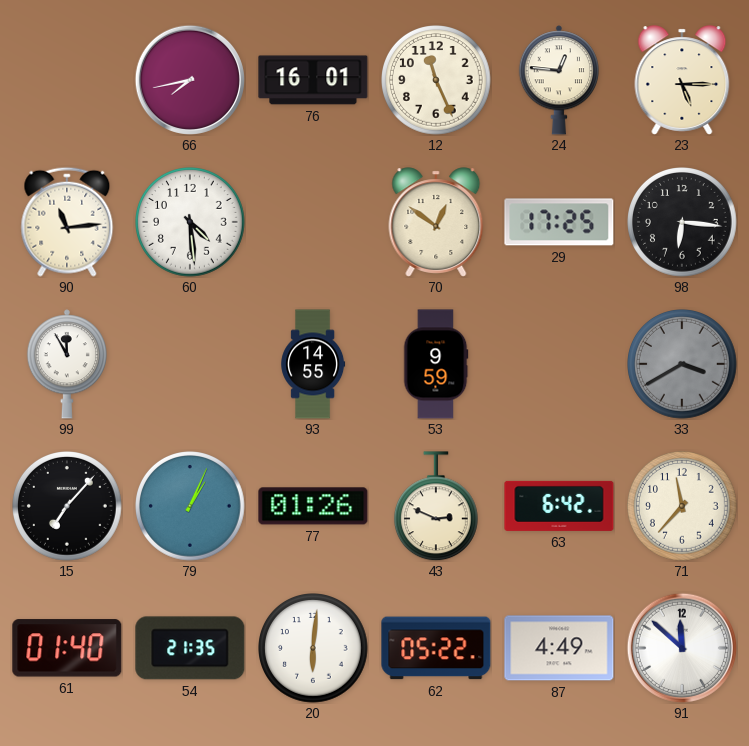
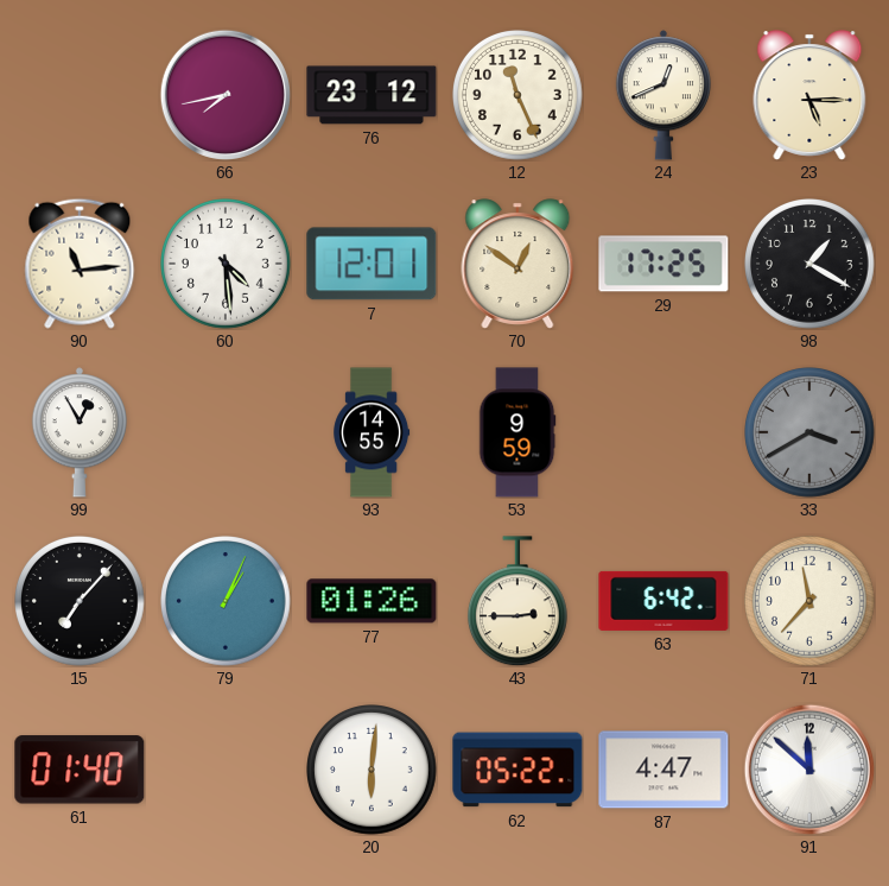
76: 16:01 -> 23:12
24: 12:46 -> 12:41
7: none -> 12:01
98: 6:16 -> 1:20
99: 11:55 -> 12:55
43: 2:49 -> 2:45
54: 21:35 -> none
87: 4:49 -> 4:47
